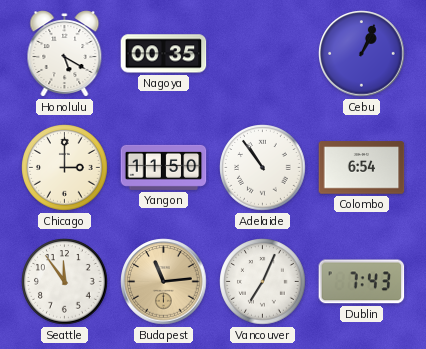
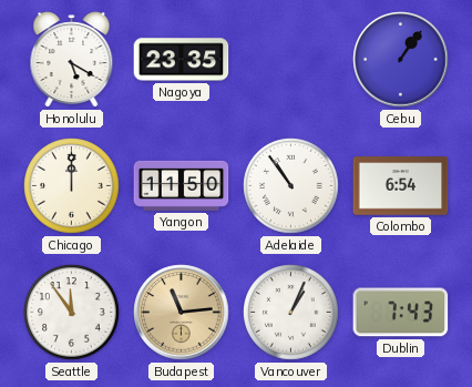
Nagoya: 00:35 -> 23:35
Cebu: 1:04 -> 1:06
Chicago: 3:00 -> 12:00
Vancouver: 7:04 -> 1:04
